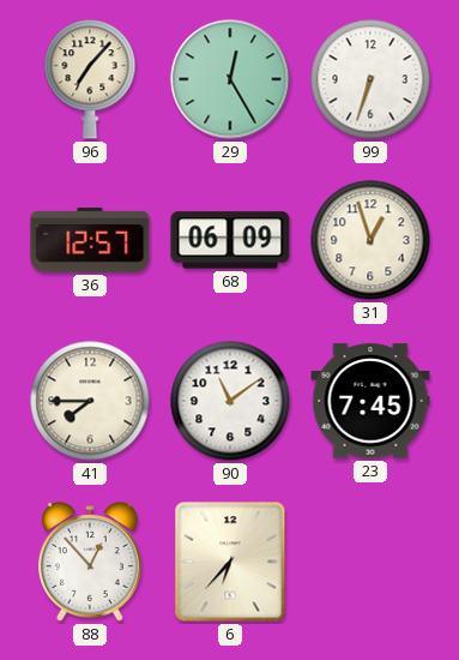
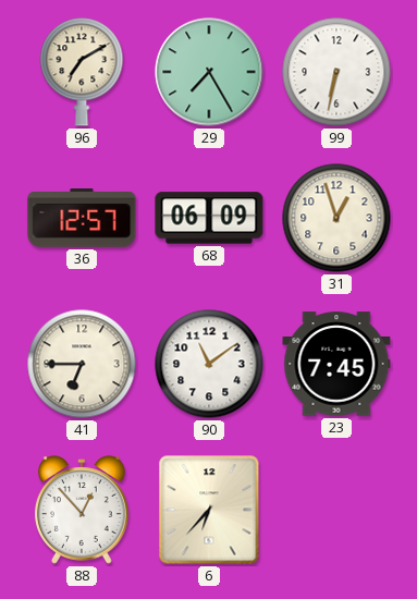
96: 7:07 -> 7:10
29: 12:25 -> 7:25
99: 6:33 -> 6:32
41: 7:45 -> 6:45
